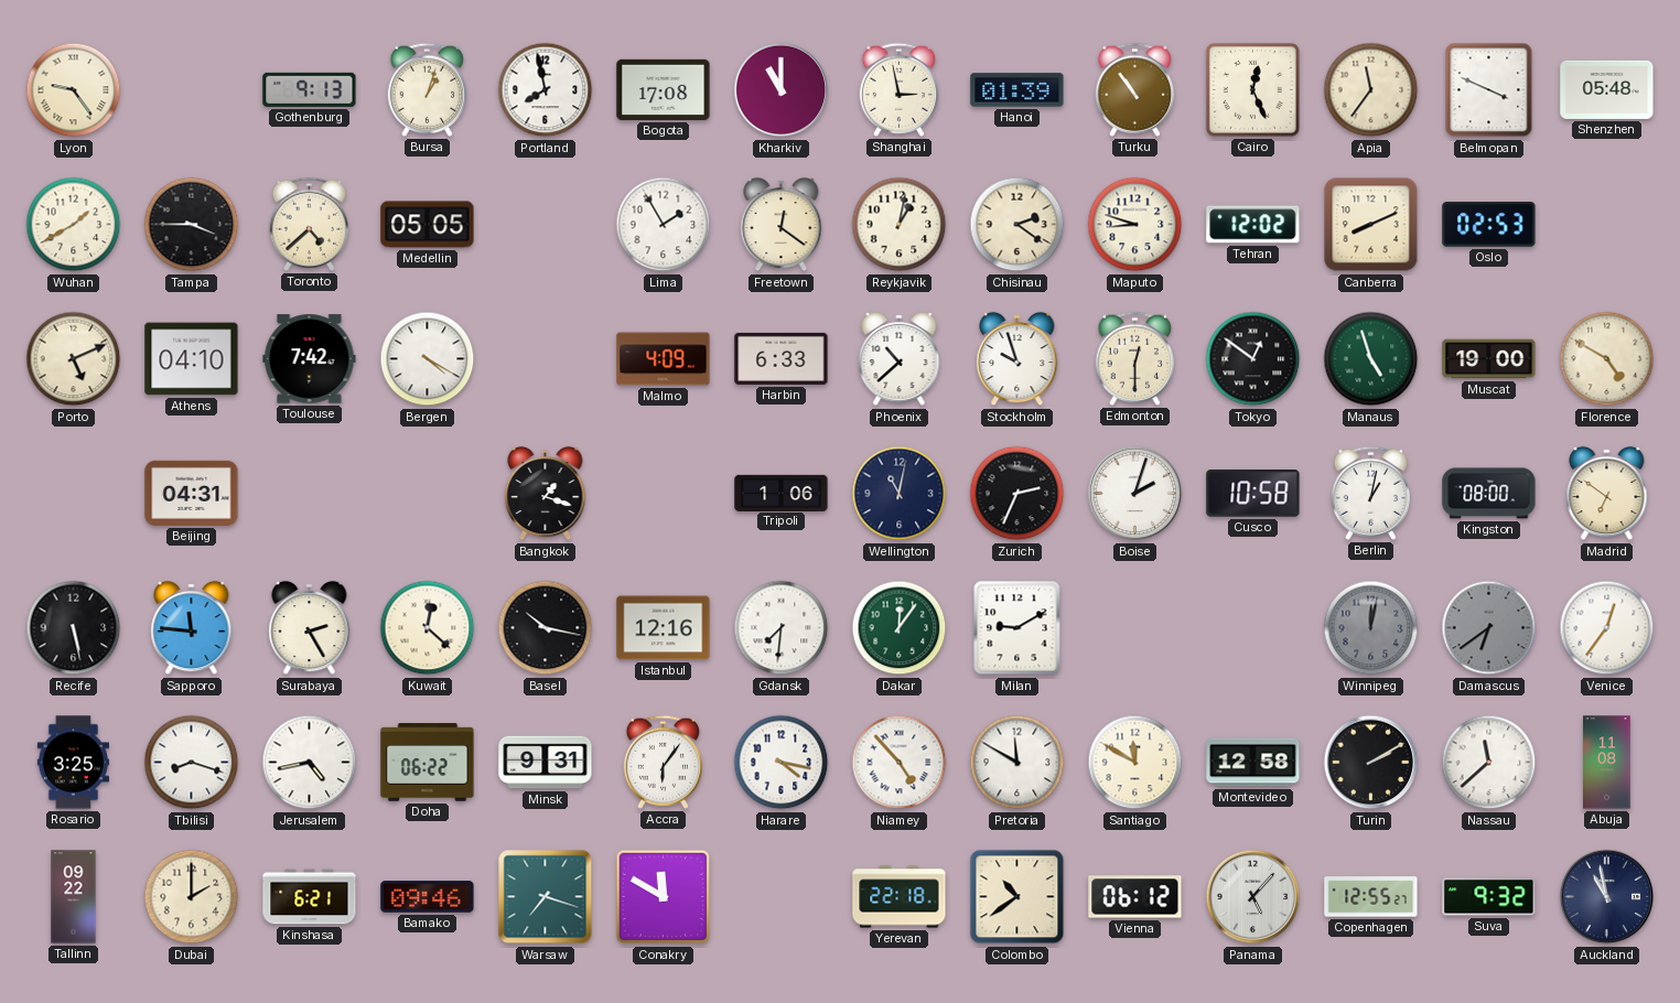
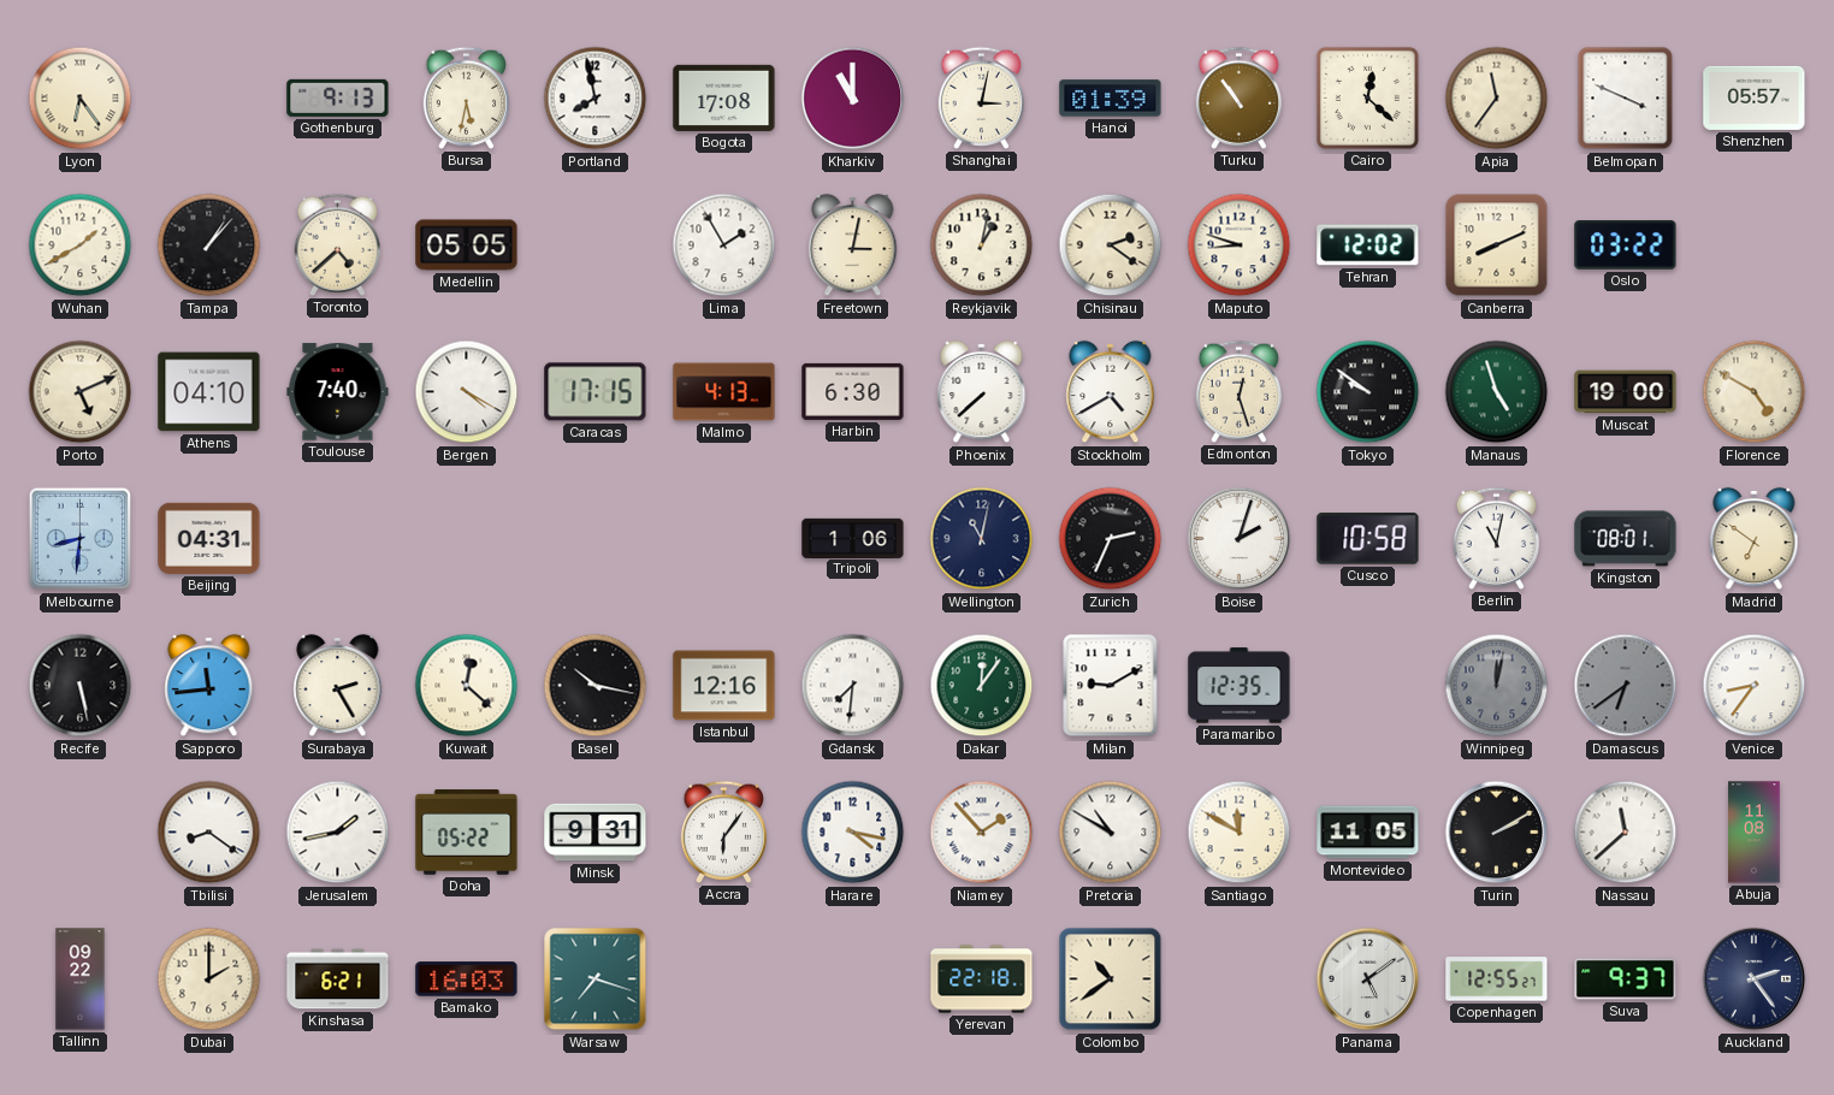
Lyon: 9:24 -> 6:24
Bursa: 1:03 -> 5:32
Shanghai: 2:58 -> 3:02
Cairo: 12:26 -> 12:22
Shenzhen: 05:48 -> 05:57
Tampa: 3:45 -> 1:07
Freetown: 12:21 -> 3:02
Oslo: 02:53 -> 03:22
Toulouse: 7:42 -> 7:40
Caracas: none -> 17:15
Malmo: 4:09 -> 4:13
Harbin: 6:33 -> 6:30
Phoenix: 10:38 -> 7:38
Stockholm: 9:57 -> 4:40
Edmonton: 12:30 -> 12:27
Tokyo: 12:51 -> 9:51
Melbourne: none -> 8:31
Bangkok: 1:18 -> none
Berlin: 1:02 -> 11:02
Kingston: 08:00 -> 08:01
Sapporo: 11:46 -> 11:44
Paramaribo: none -> 12:35
Venice: 12:36 -> 8:36
Rosario: 3:25 -> none
Tbilisi: 8:18 -> 8:21
Jerusalem: 4:43 -> 1:43
Doha: 06:22 -> 05:22
Niamey: 4:53 -> 1:53
Pretoria: 11:50 -> 10:50
Montevideo: 12:58 -> 11:05
Bamako: 09:46 -> 16:03
Conakry: 11:50 -> none
Vienna: 06:12 -> none
Panama: 5:07 -> 5:09
Suva: 9:32 -> 9:37
Auckland: 10:58 -> 2:24
